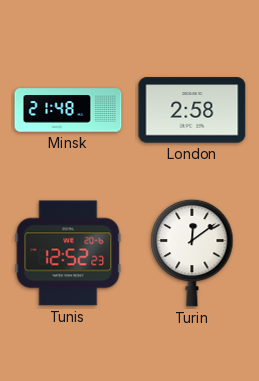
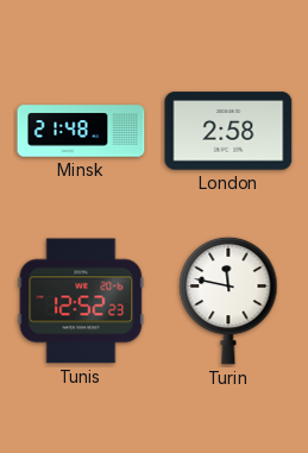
Turin: 12:09 -> 11:47
